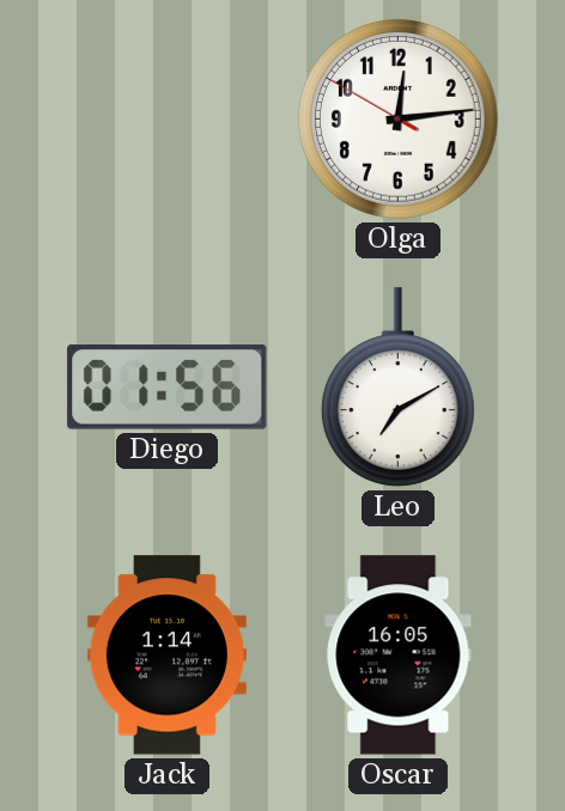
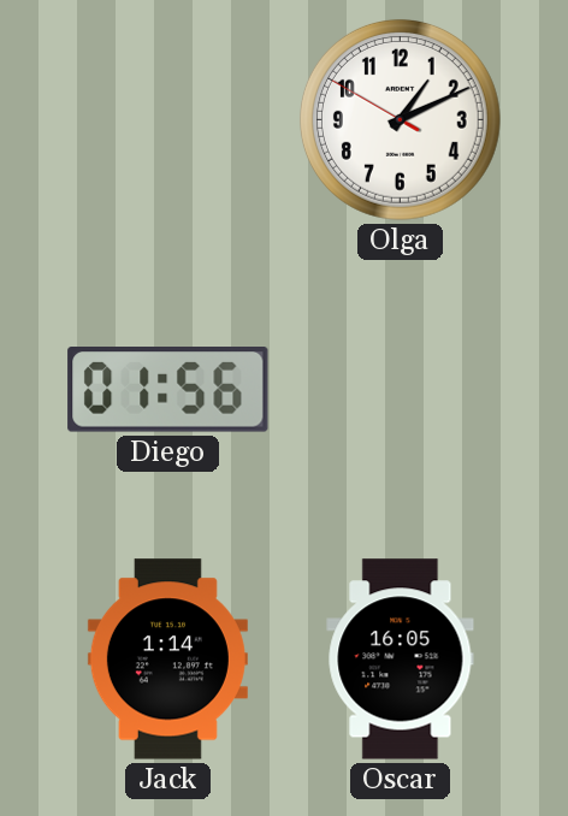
Olga: 12:13 -> 1:10
Leo: 7:10 -> none
